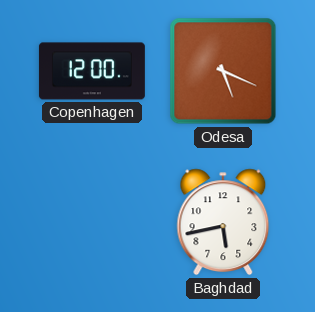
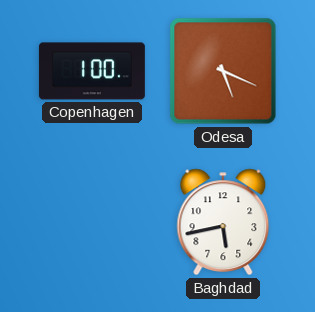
Copenhagen: 12:00 -> 1:00
